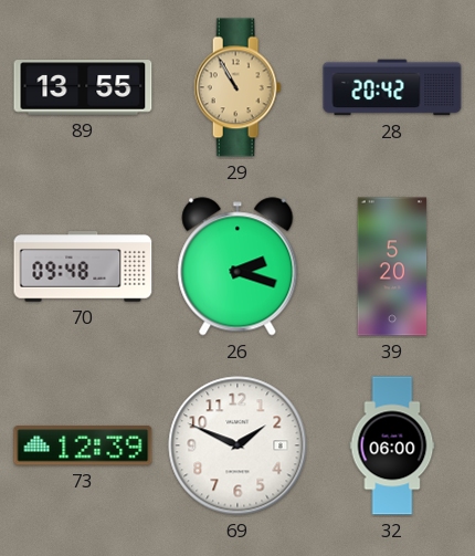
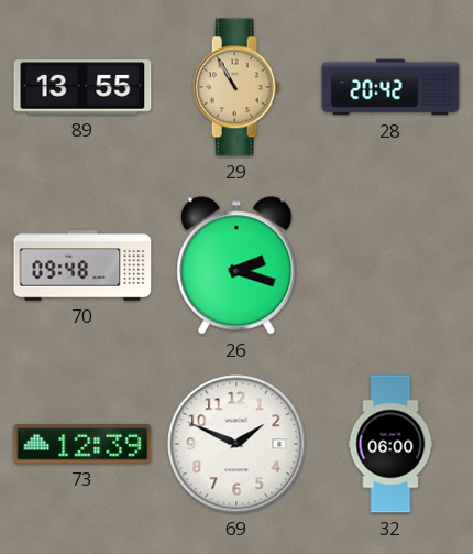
39: 5:20 -> none
